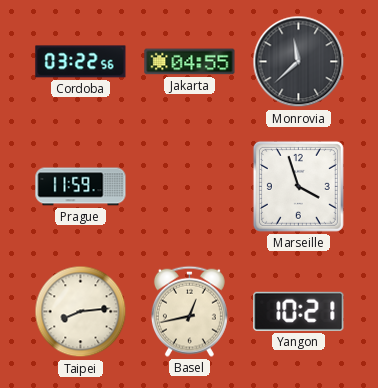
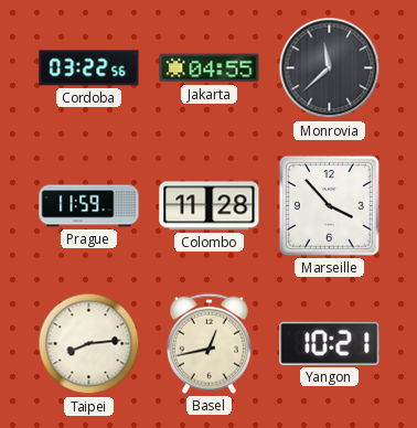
Colombo: none -> 11:28
Marseille: 3:57 -> 3:53
